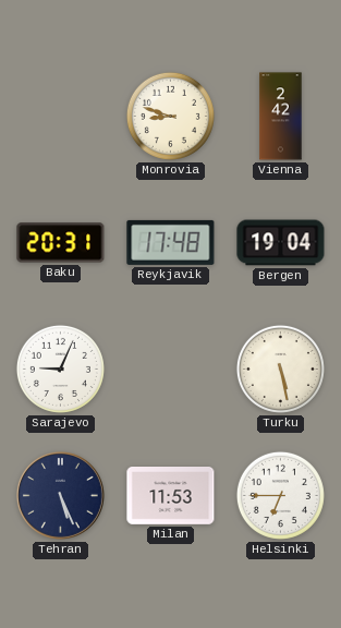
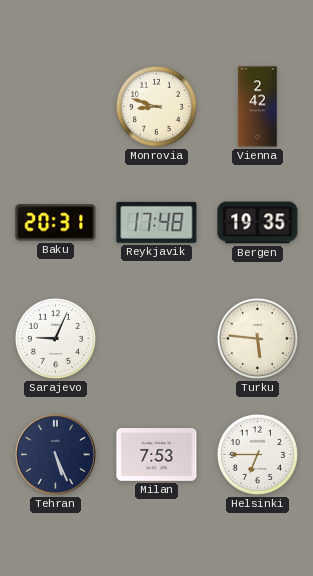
Bergen: 19:04 -> 19:35
Turku: 5:28 -> 5:46
Milan: 11:53 -> 7:53
